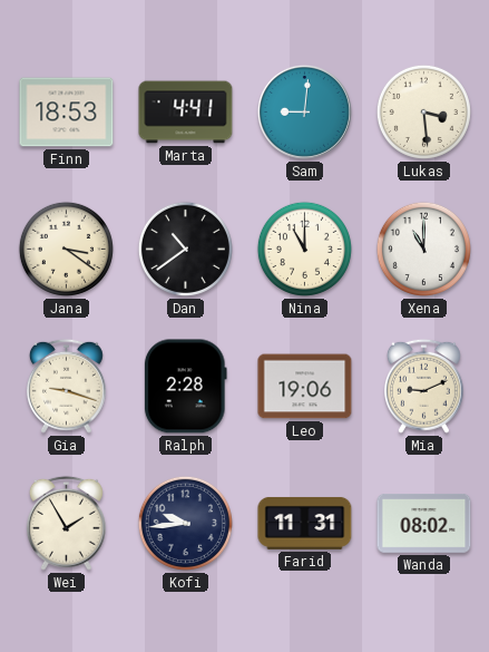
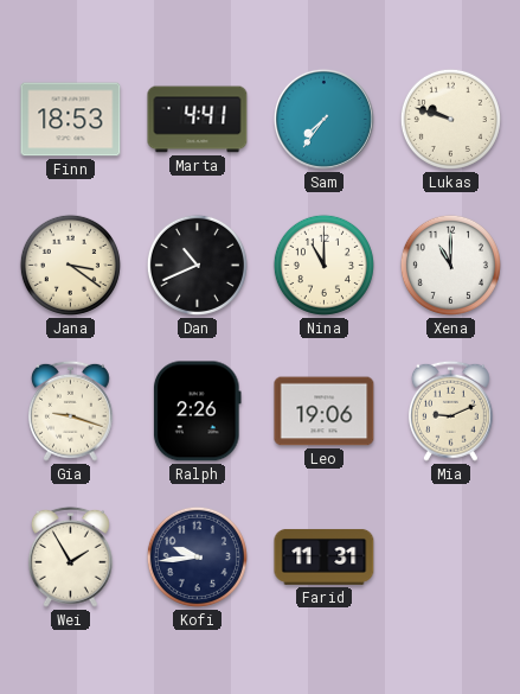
Sam: 9:01 -> 7:36
Lukas: 3:29 -> 9:48
Dan: 10:39 -> 10:41
Ralph: 2:28 -> 2:26
Wanda: 08:02 -> none
